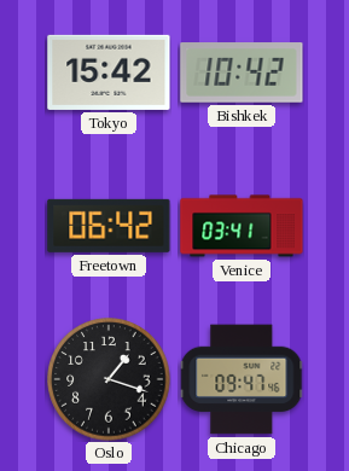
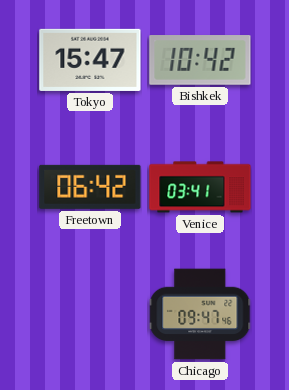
Tokyo: 15:42 -> 15:47
Oslo: 1:18 -> none
